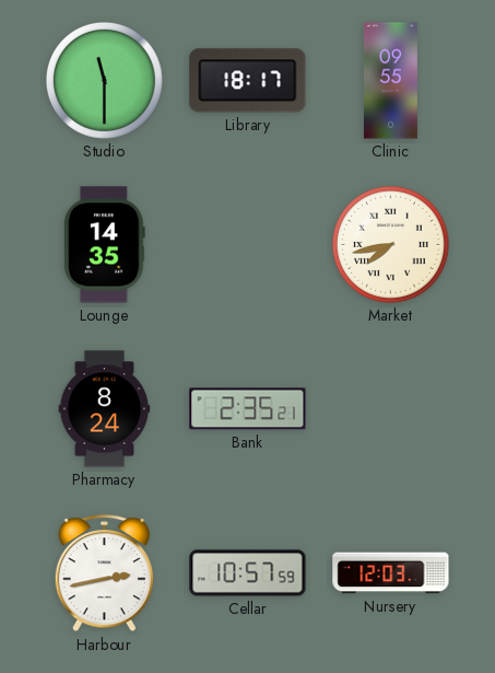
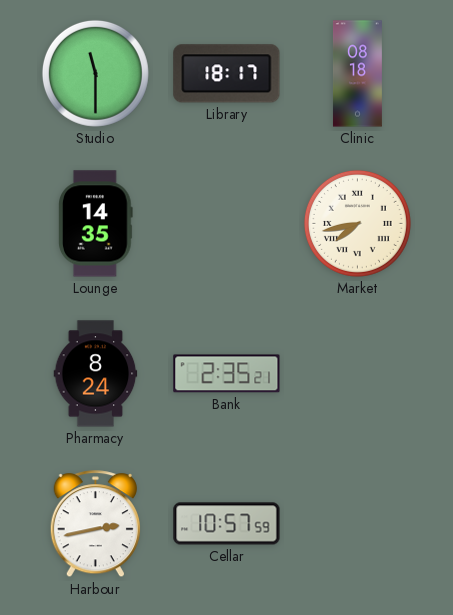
Clinic: 09:55 -> 08:18
Nursery: 12:03 -> none
